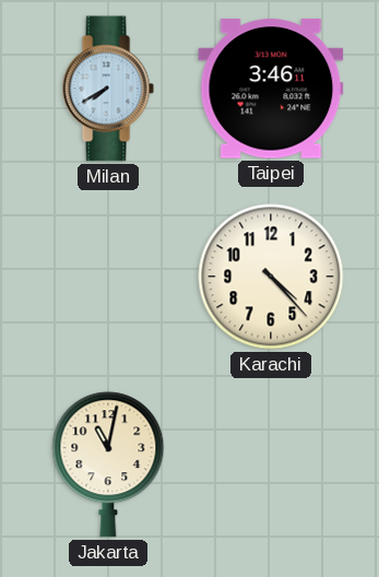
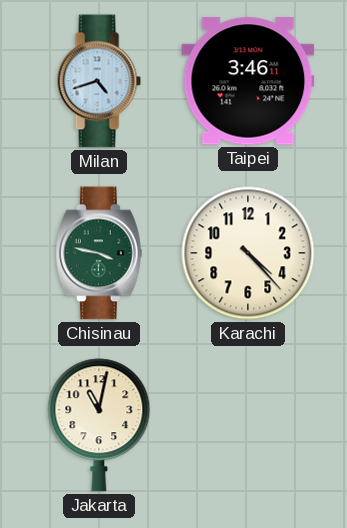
Milan: 7:40 -> 4:42
Chisinau: none -> 3:47
